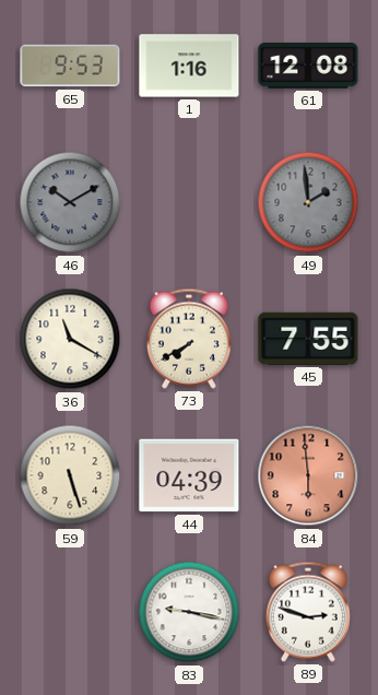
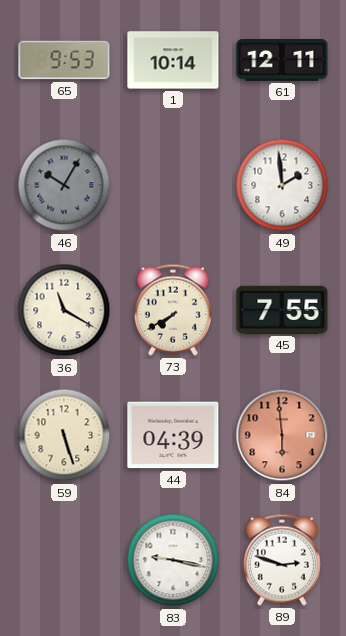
1: 1:16 -> 10:14
61: 12:08 -> 12:11
46: 10:10 -> 10:05
49 dial: grey -> white
